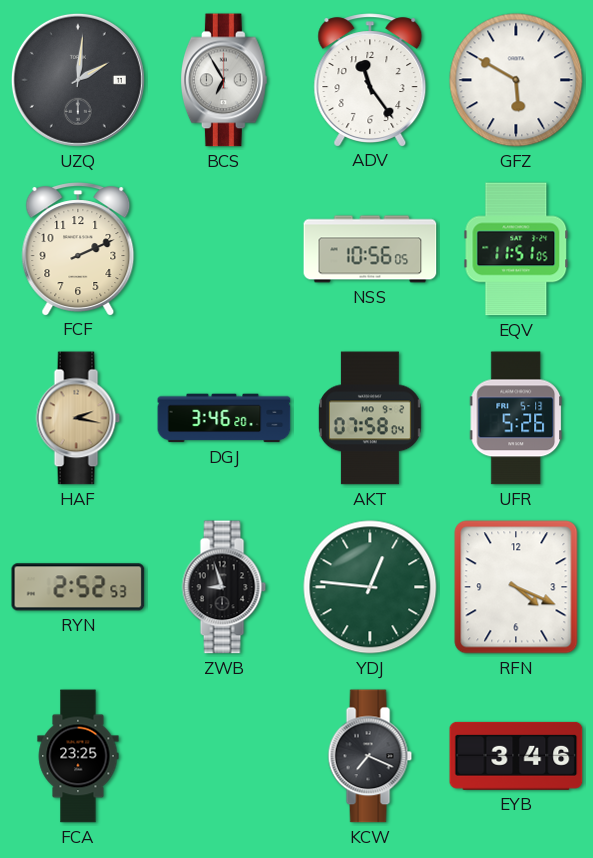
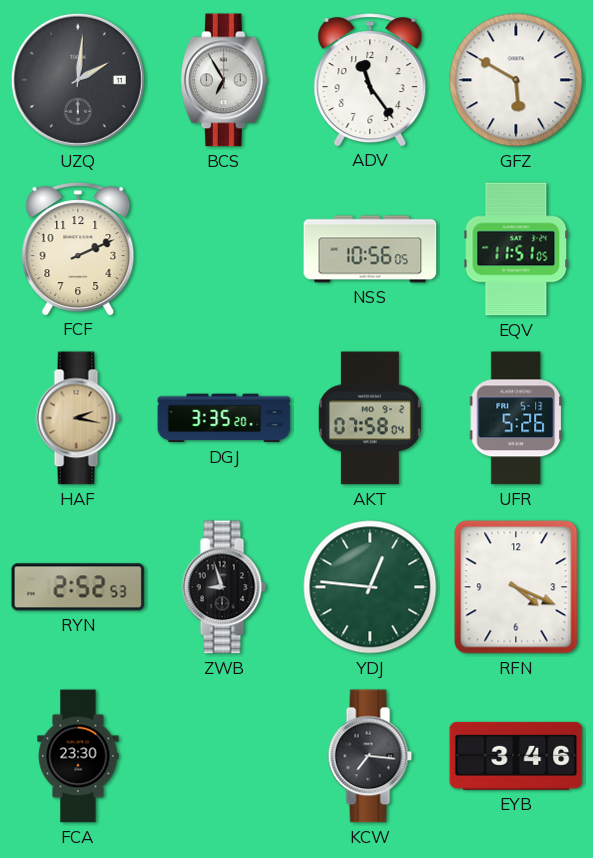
DGJ: 3:46 -> 3:35
FCA: 23:25 -> 23:30
KCW: 7:19 -> 7:16
